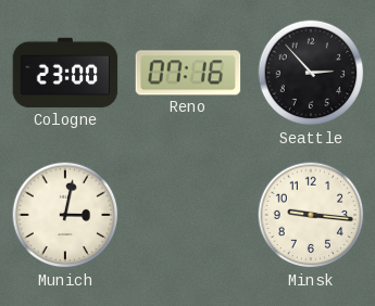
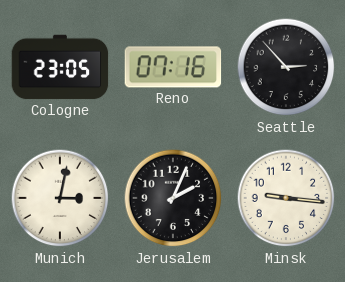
Cologne: 23:00 -> 23:05
Jerusalem: none -> 2:04
